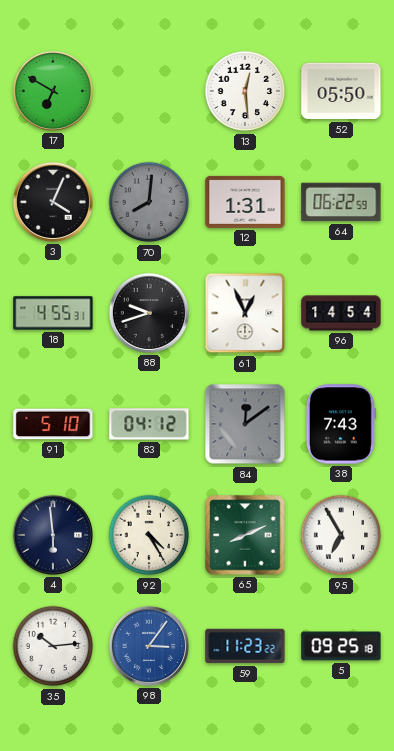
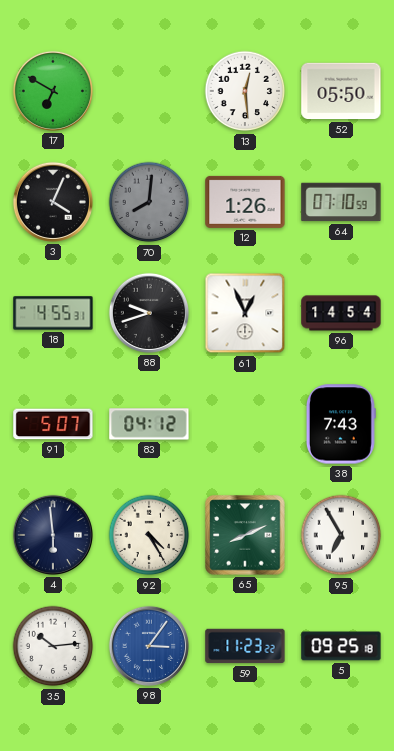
12: 1:31 -> 1:26
64: 06:22 -> 07:10
91: 5:10 -> 5:07
84: 12:09 -> none
